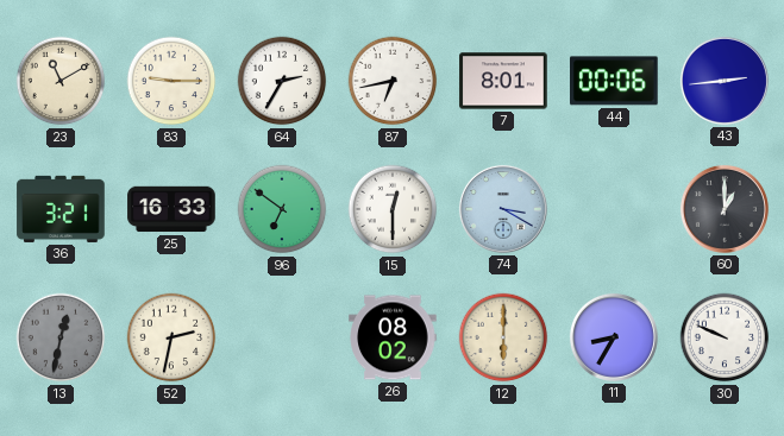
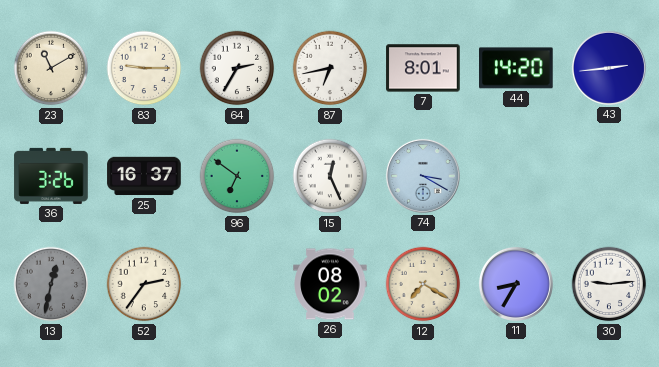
44: 00:06 -> 14:20
36: 3:21 -> 3:26
25: 16:33 -> 16:37
15: 12:30 -> 12:26
60: 1:00 -> none
52: 2:32 -> 2:36
12: 6:00 -> 7:20
30: 9:49 -> 9:14
